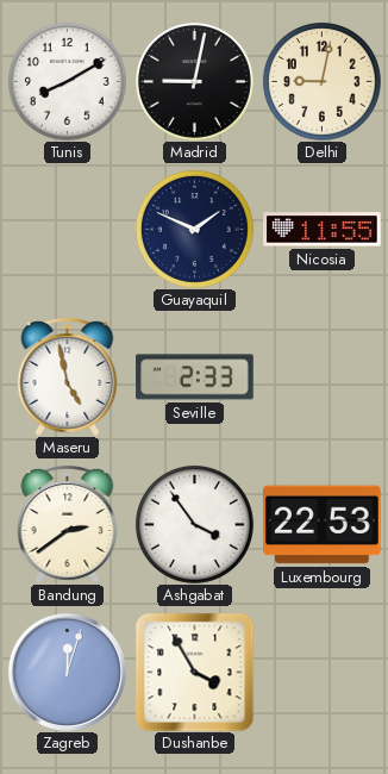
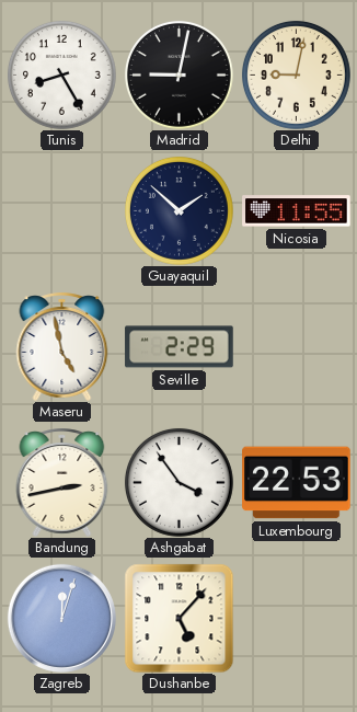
Tunis: 8:10 -> 8:25
Guayaquil: 1:49 -> 1:52
Seville: 2:33 -> 2:29
Bandung: 2:39 -> 2:43
Dushanbe: 3:55 -> 5:07
